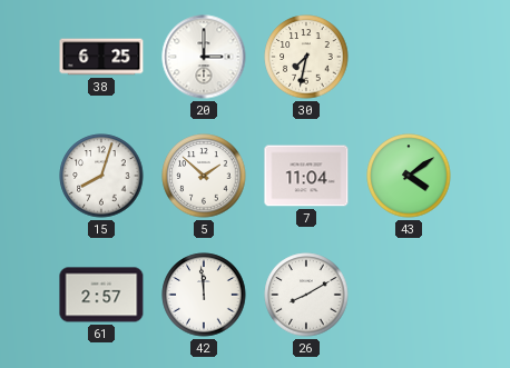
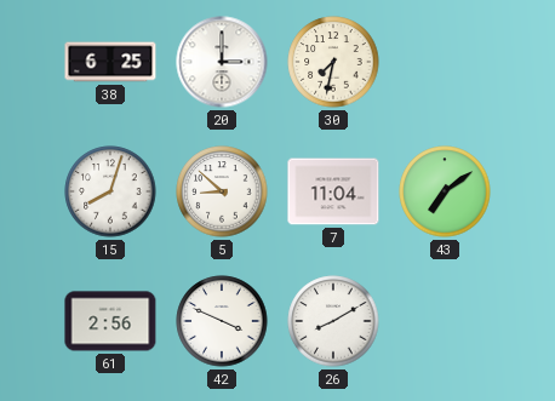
5: 1:52 -> 8:52
43: 4:09 -> 7:09
61: 2:57 -> 2:56
42: 11:59 -> 3:49
